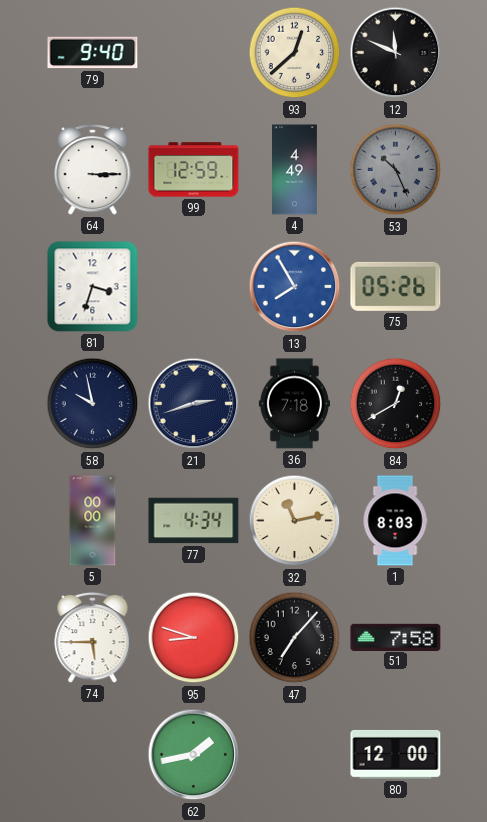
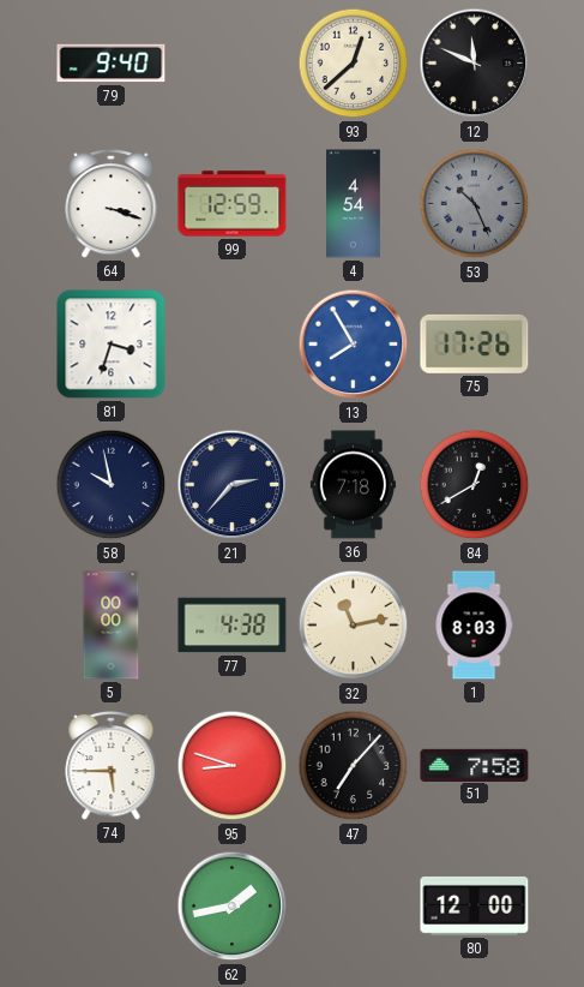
64: 3:15 -> 3:18
4: 4:49 -> 4:54
75: 05:26 -> 17:26
21: 2:42 -> 2:37
77: 4:34 -> 4:38
